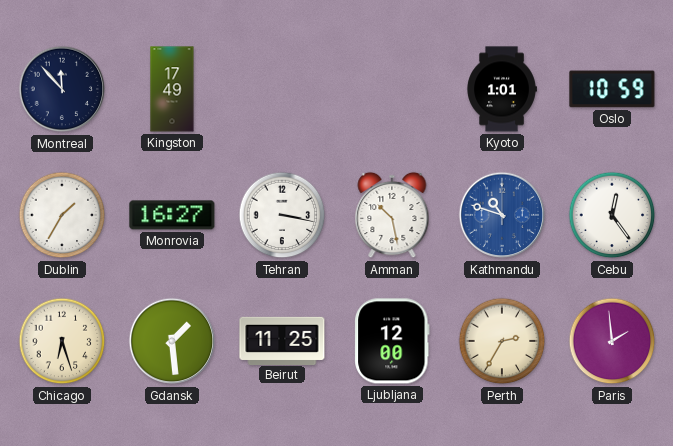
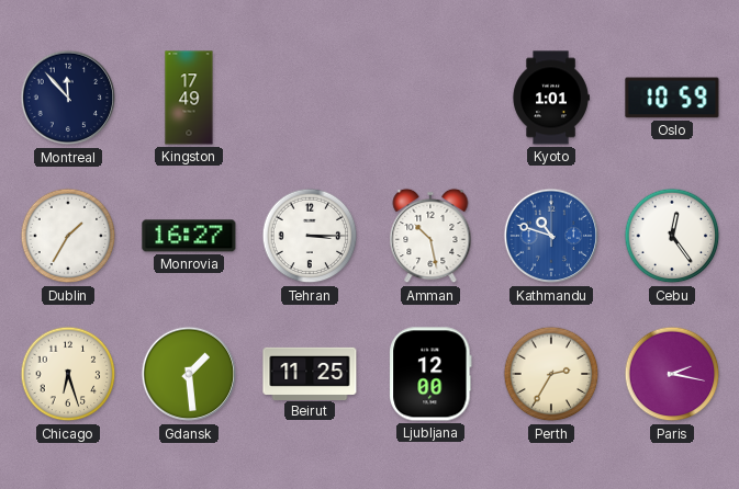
Tehran: 3:17 -> 3:15
Paris: 1:59 -> 2:17
